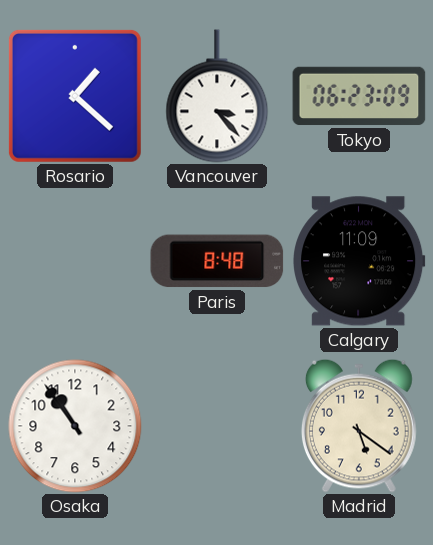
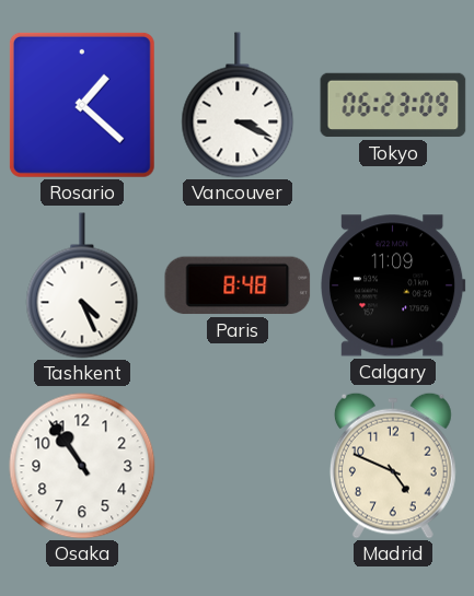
Vancouver: 3:23 -> 3:19
Tashkent: none -> 4:26
Madrid: 5:21 -> 4:49
